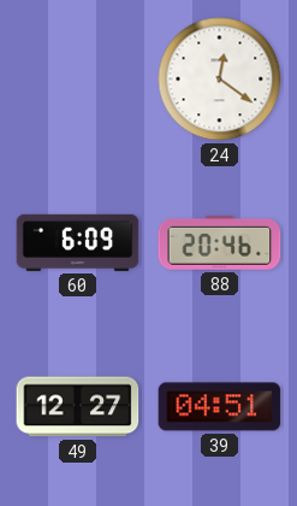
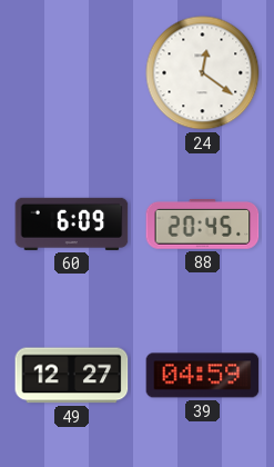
88: 20:46 -> 20:45
39: 04:51 -> 04:59
